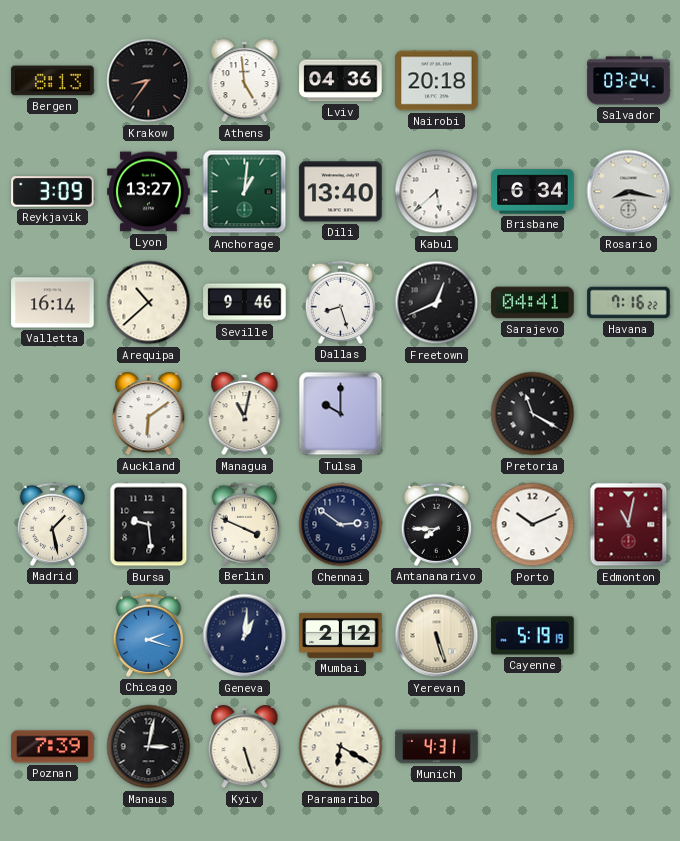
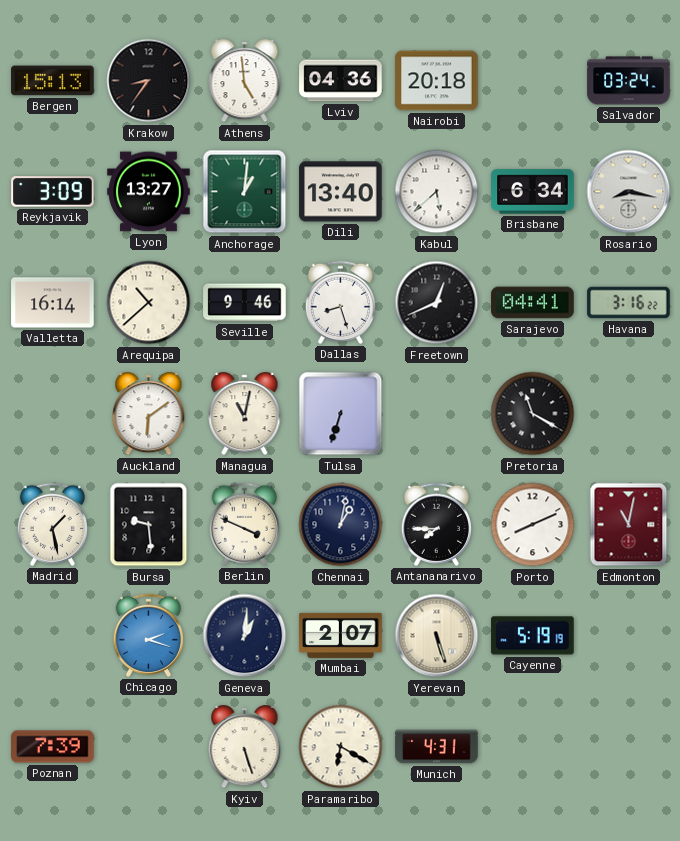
Bergen: 8:13 -> 15:13
Havana: 7:16 -> 3:16
Tulsa: 10:00 -> 6:33
Chennai: 2:51 -> 1:02
Porto: 10:11 -> 8:11
Mumbai: 2:12 -> 2:07
Manaus: 3:02 -> none
